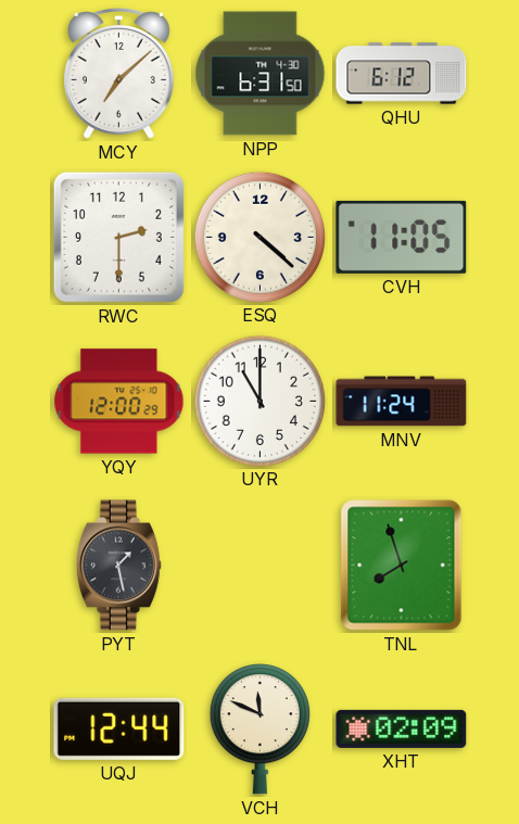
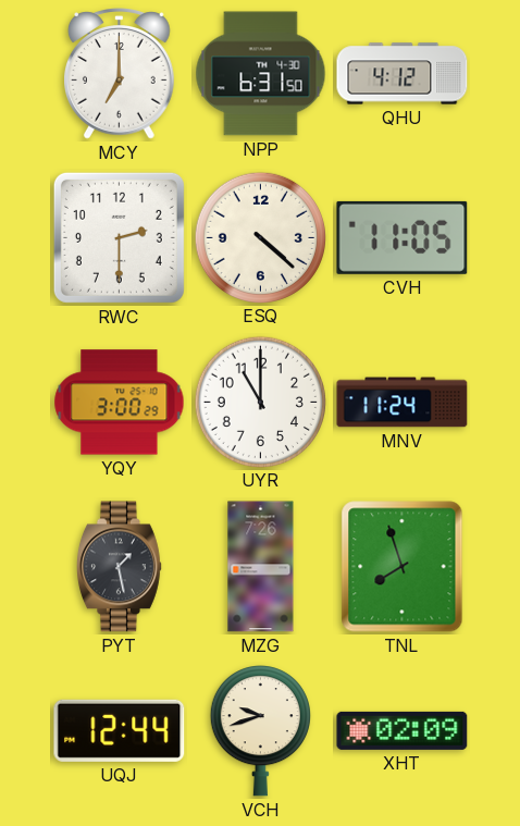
MCY: 7:08 -> 7:00
QHU: 6:12 -> 4:12
YQY: 12:00 -> 3:00
MZG: none -> 7:26
VCH: 11:49 -> 9:42
